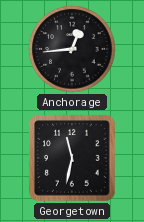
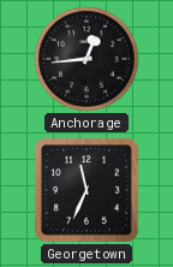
Georgetown: 11:32 -> 11:34
